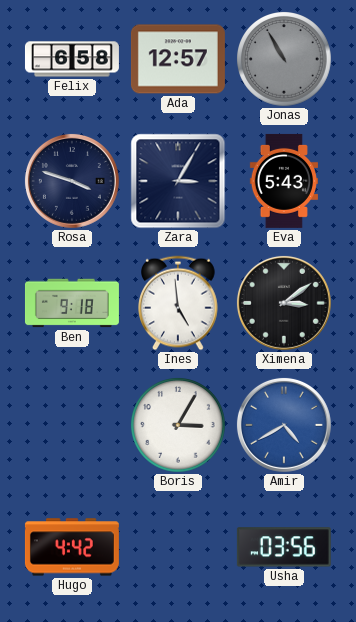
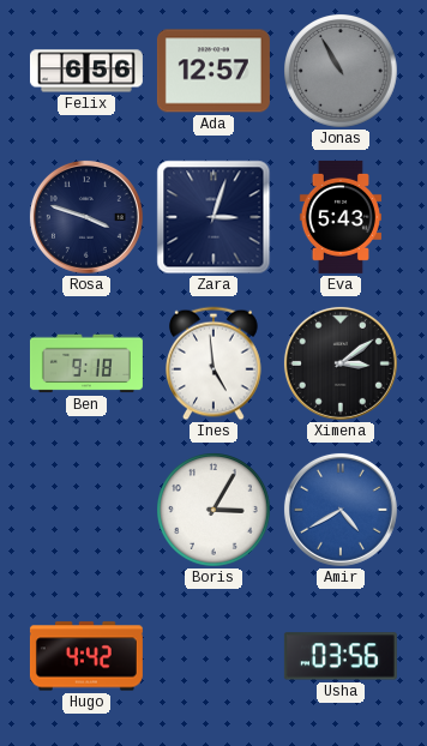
Felix: 6:58 -> 6:56
Zara: 3:05 -> 3:03
